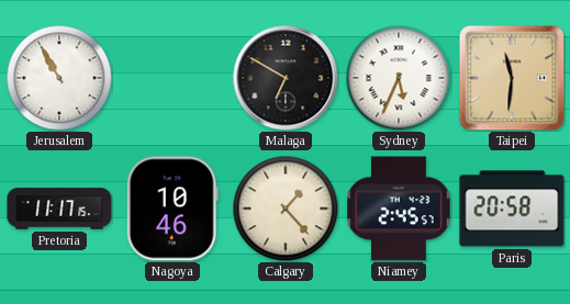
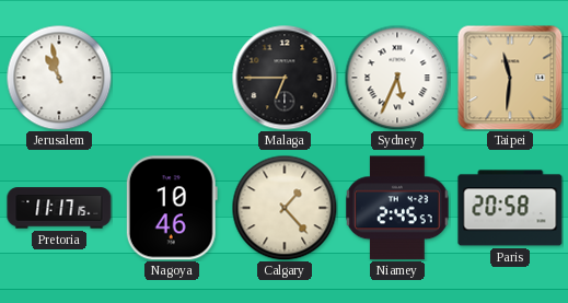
Jerusalem: 10:55 -> 10:58
Malaga: 6:50 -> 6:45
